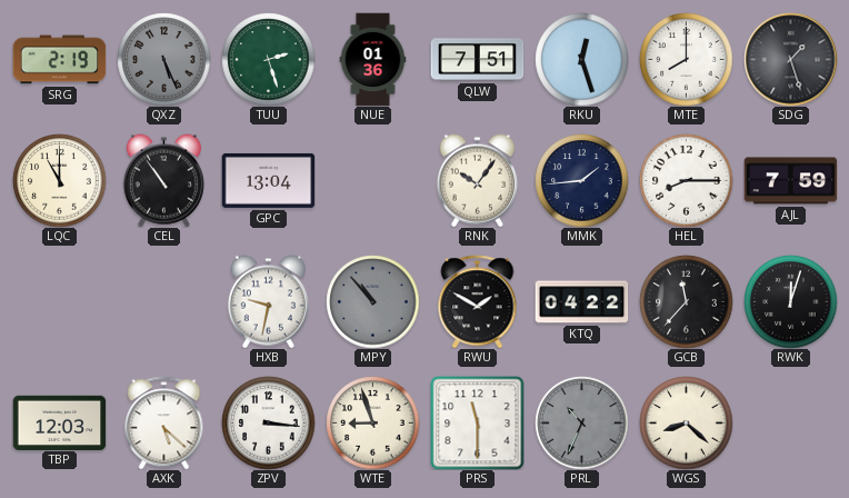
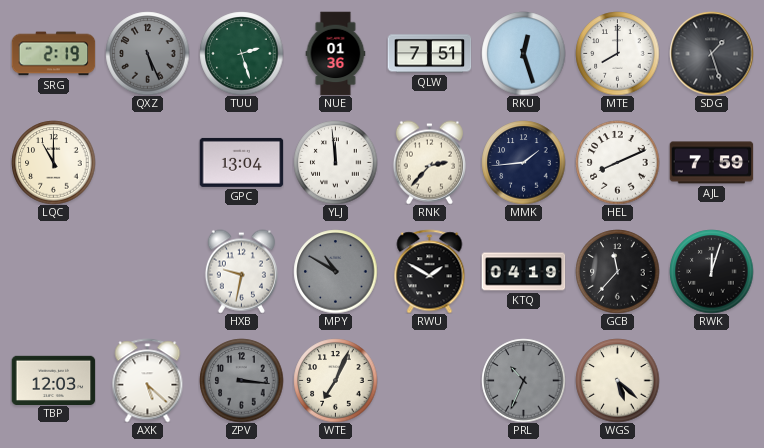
CEL: 10:54 -> none
YLJ: none -> 11:59
RNK: 10:06 -> 2:37
HEL: 8:15 -> 8:11
MPY: 10:53 -> 10:50
KTQ: 04:22 -> 04:19
ZPV dial: white -> grey
WTE: 8:57 -> 7:04
PRS: 11:30 -> none
WGS: 8:22 -> 5:22
